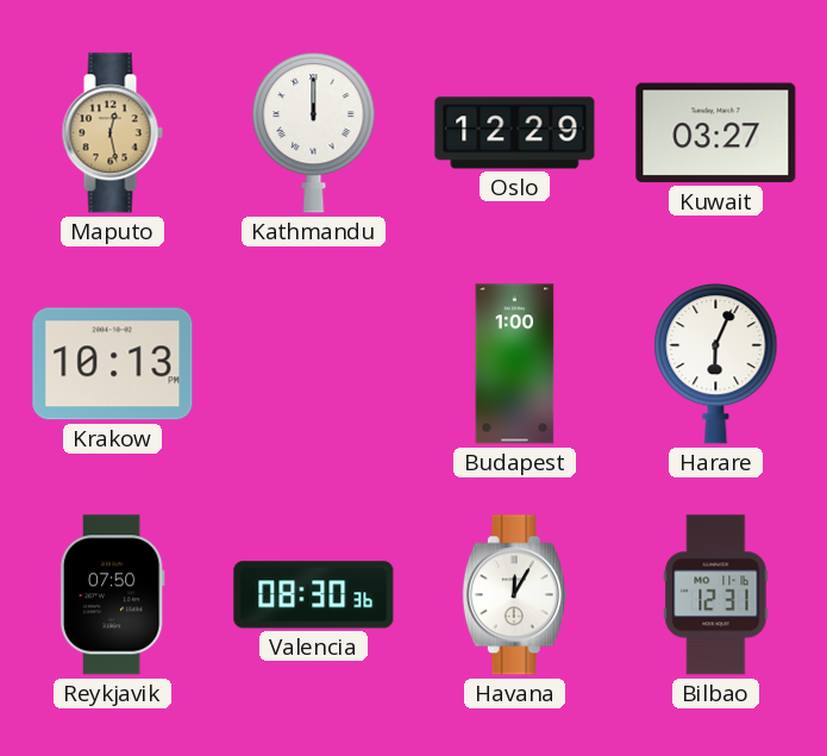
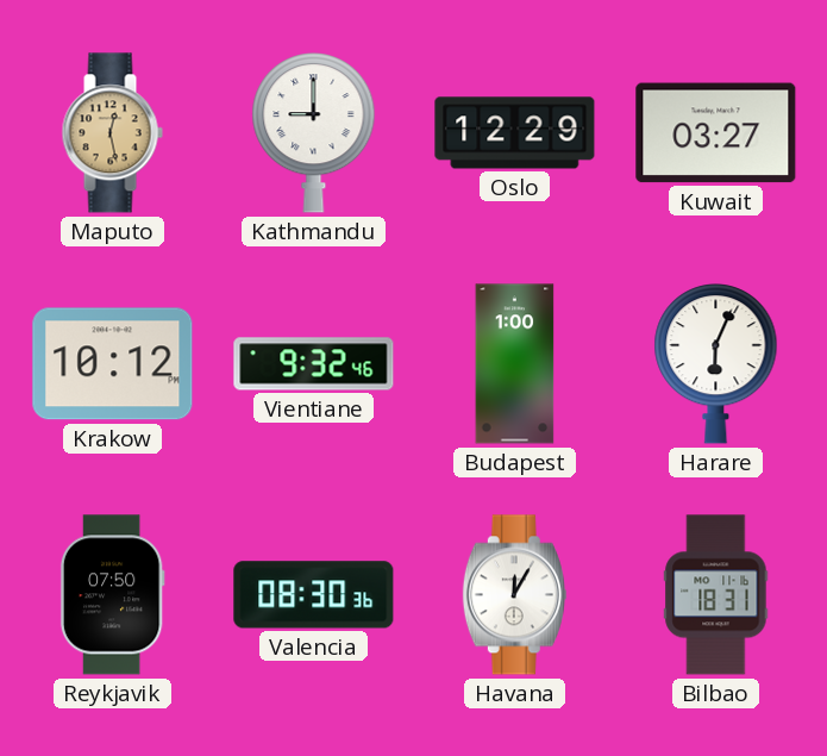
Kathmandu: 12:00 -> 9:00
Krakow: 10:13 -> 10:12
Vientiane: none -> 9:32
Bilbao: 12:31 -> 18:31
